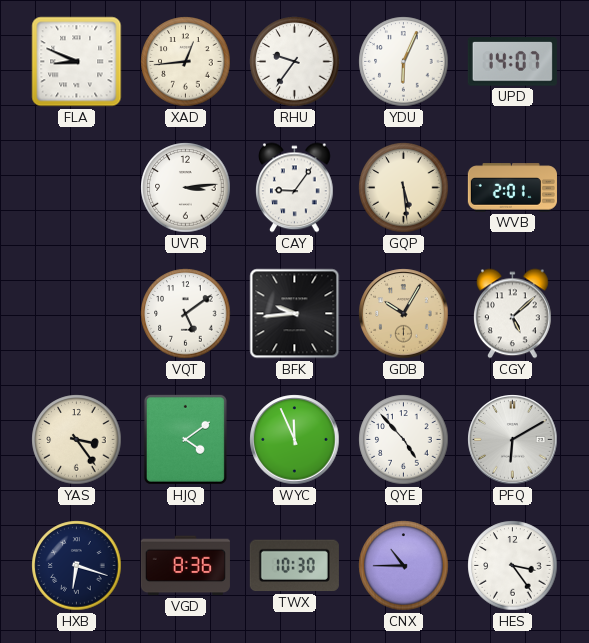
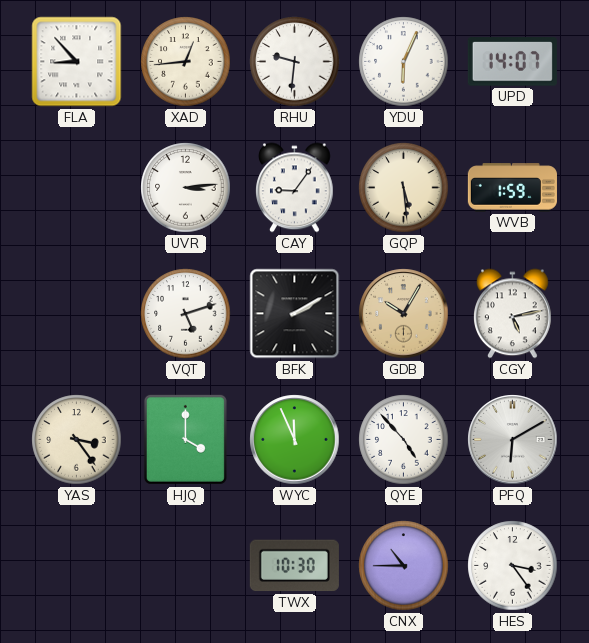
FLA: 8:49 -> 8:53
RHU: 9:36 -> 9:31
WVB: 2:01 -> 1:59
VQT: 5:09 -> 5:12
BFK: 9:44 -> 2:10
CGY: 5:08 -> 5:13
HJQ: 4:09 -> 4:00
HXB: 6:18 -> none
VGD: 8:36 -> none
